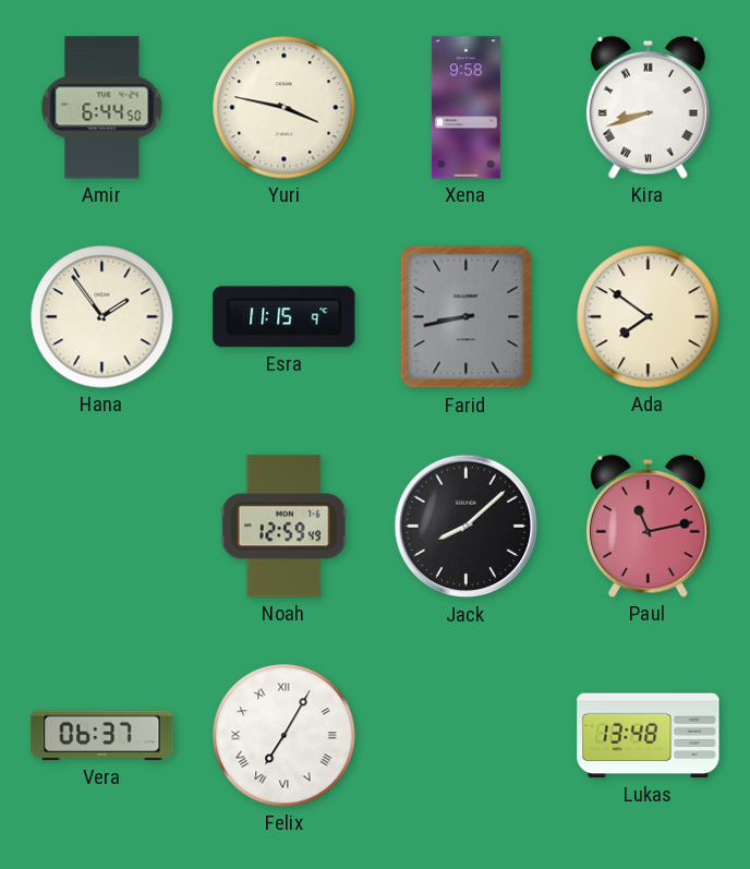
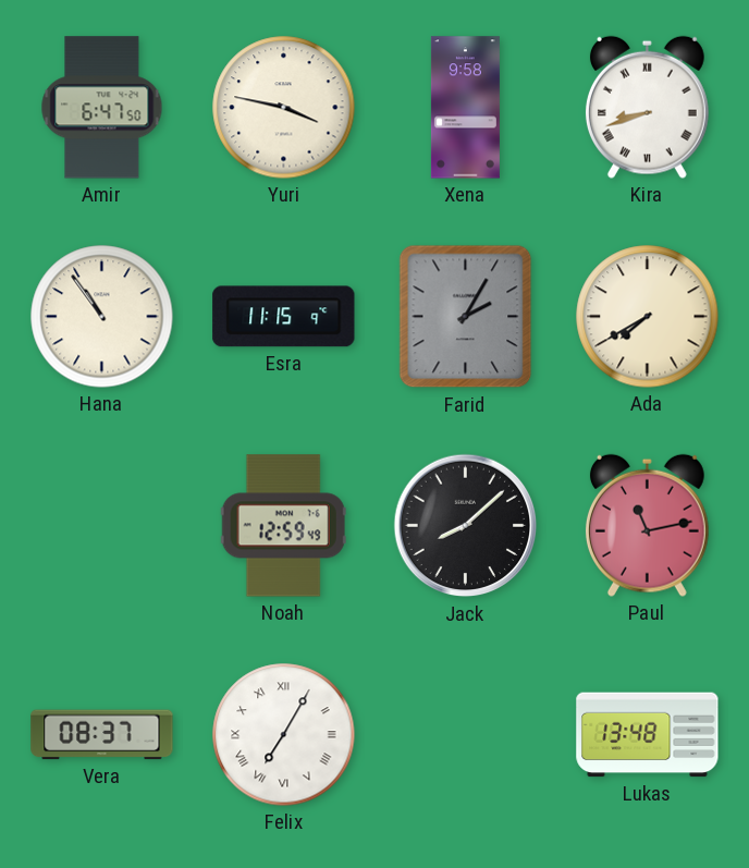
Amir: 6:44 -> 6:47
Hana: 1:54 -> 10:54
Farid: 8:43 -> 2:05
Ada: 7:51 -> 7:40
Vera: 06:37 -> 08:37
